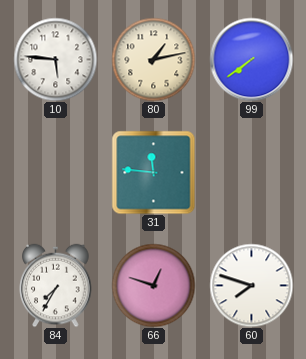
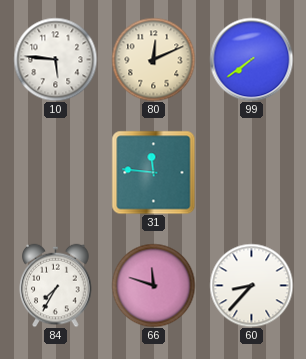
80: 1:13 -> 12:11
66: 12:48 -> 11:48
60: 7:48 -> 8:37
